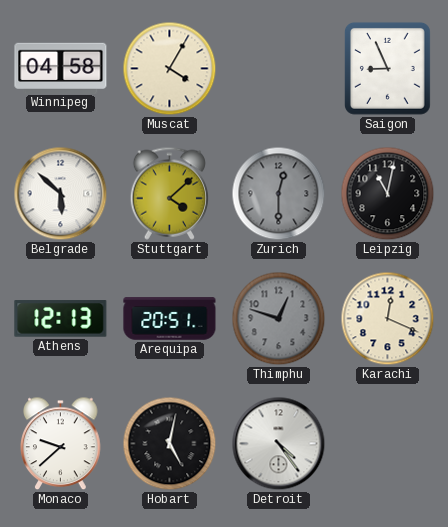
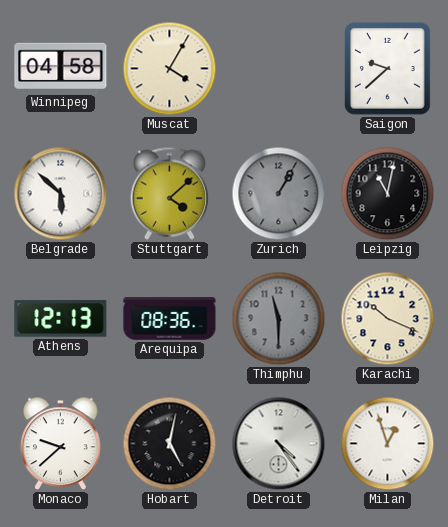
Saigon: 8:56 -> 9:38
Zurich: 12:30 -> 1:05
Arequipa: 20:51 -> 08:36
Thimphu: 12:48 -> 11:30
Karachi: 12:19 -> 10:19
Milan: none -> 12:57
